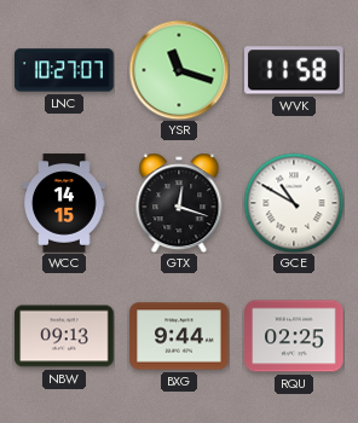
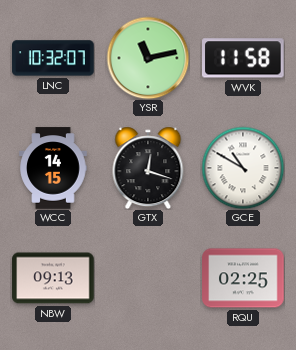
LNC: 10:27 -> 10:32
YSR: 11:18 -> 11:13
BXG: 9:44 -> none
